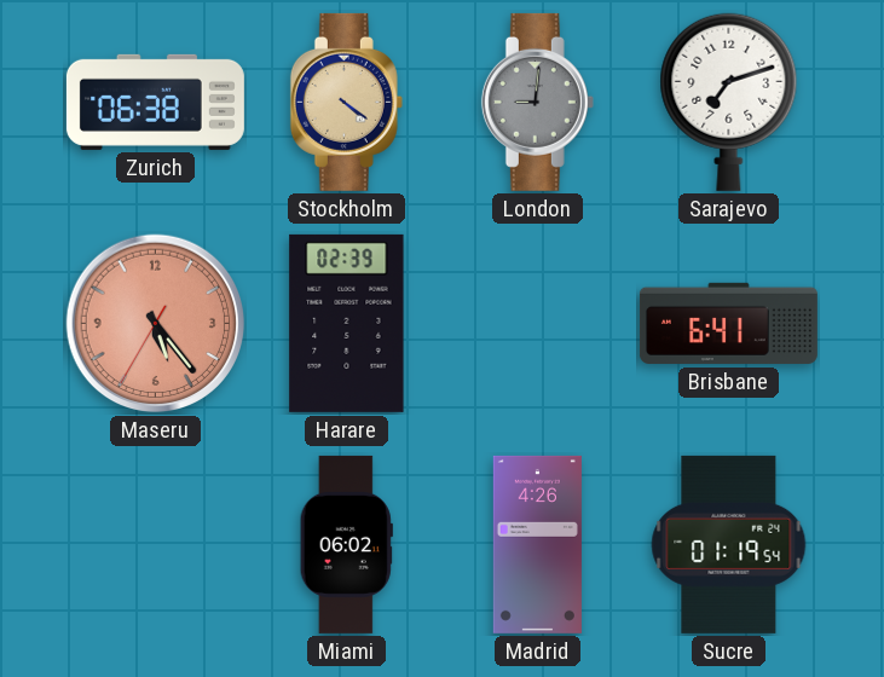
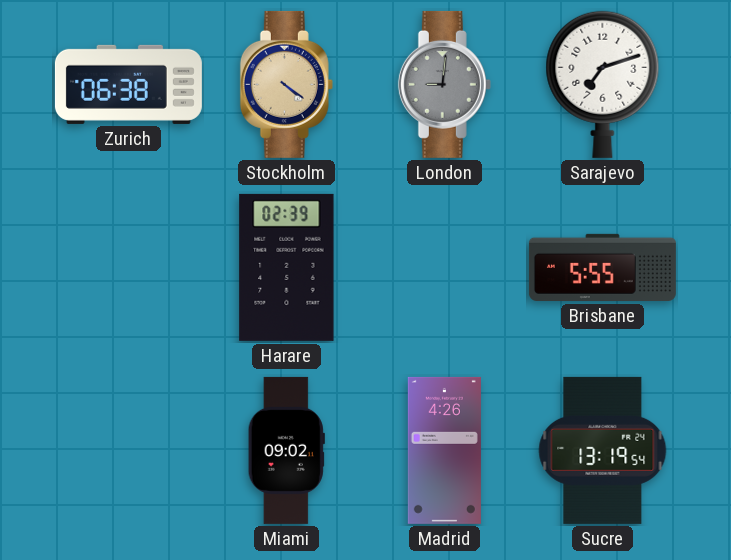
Maseru: 5:23 -> none
Brisbane: 6:41 -> 5:55
Miami: 06:02 -> 09:02
Sucre: 01:19 -> 13:19
